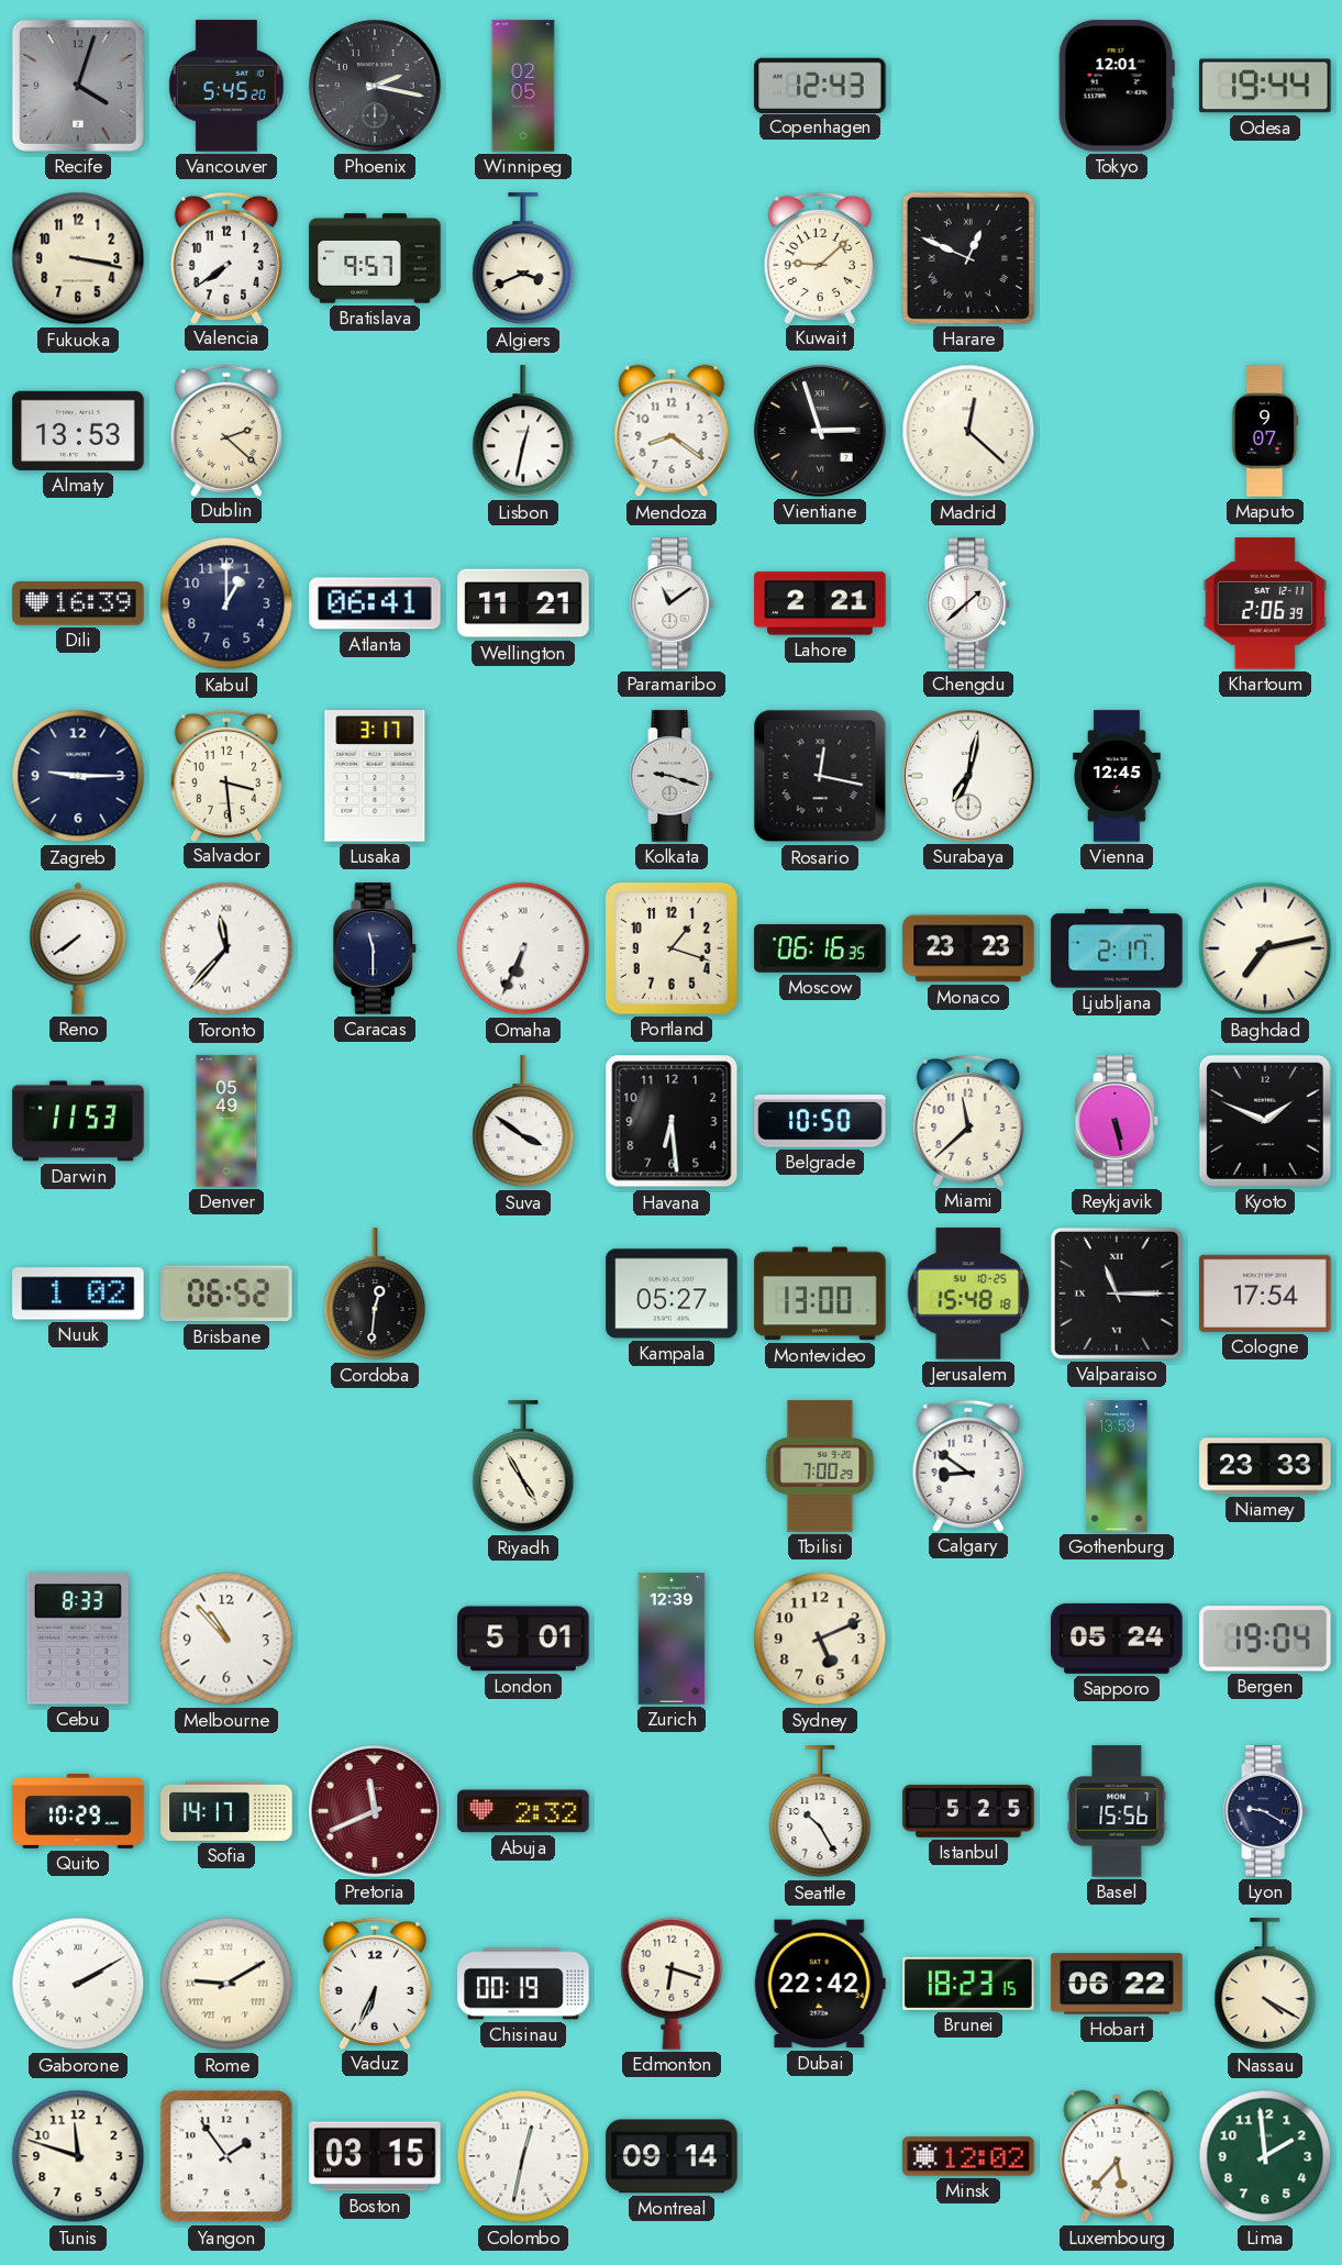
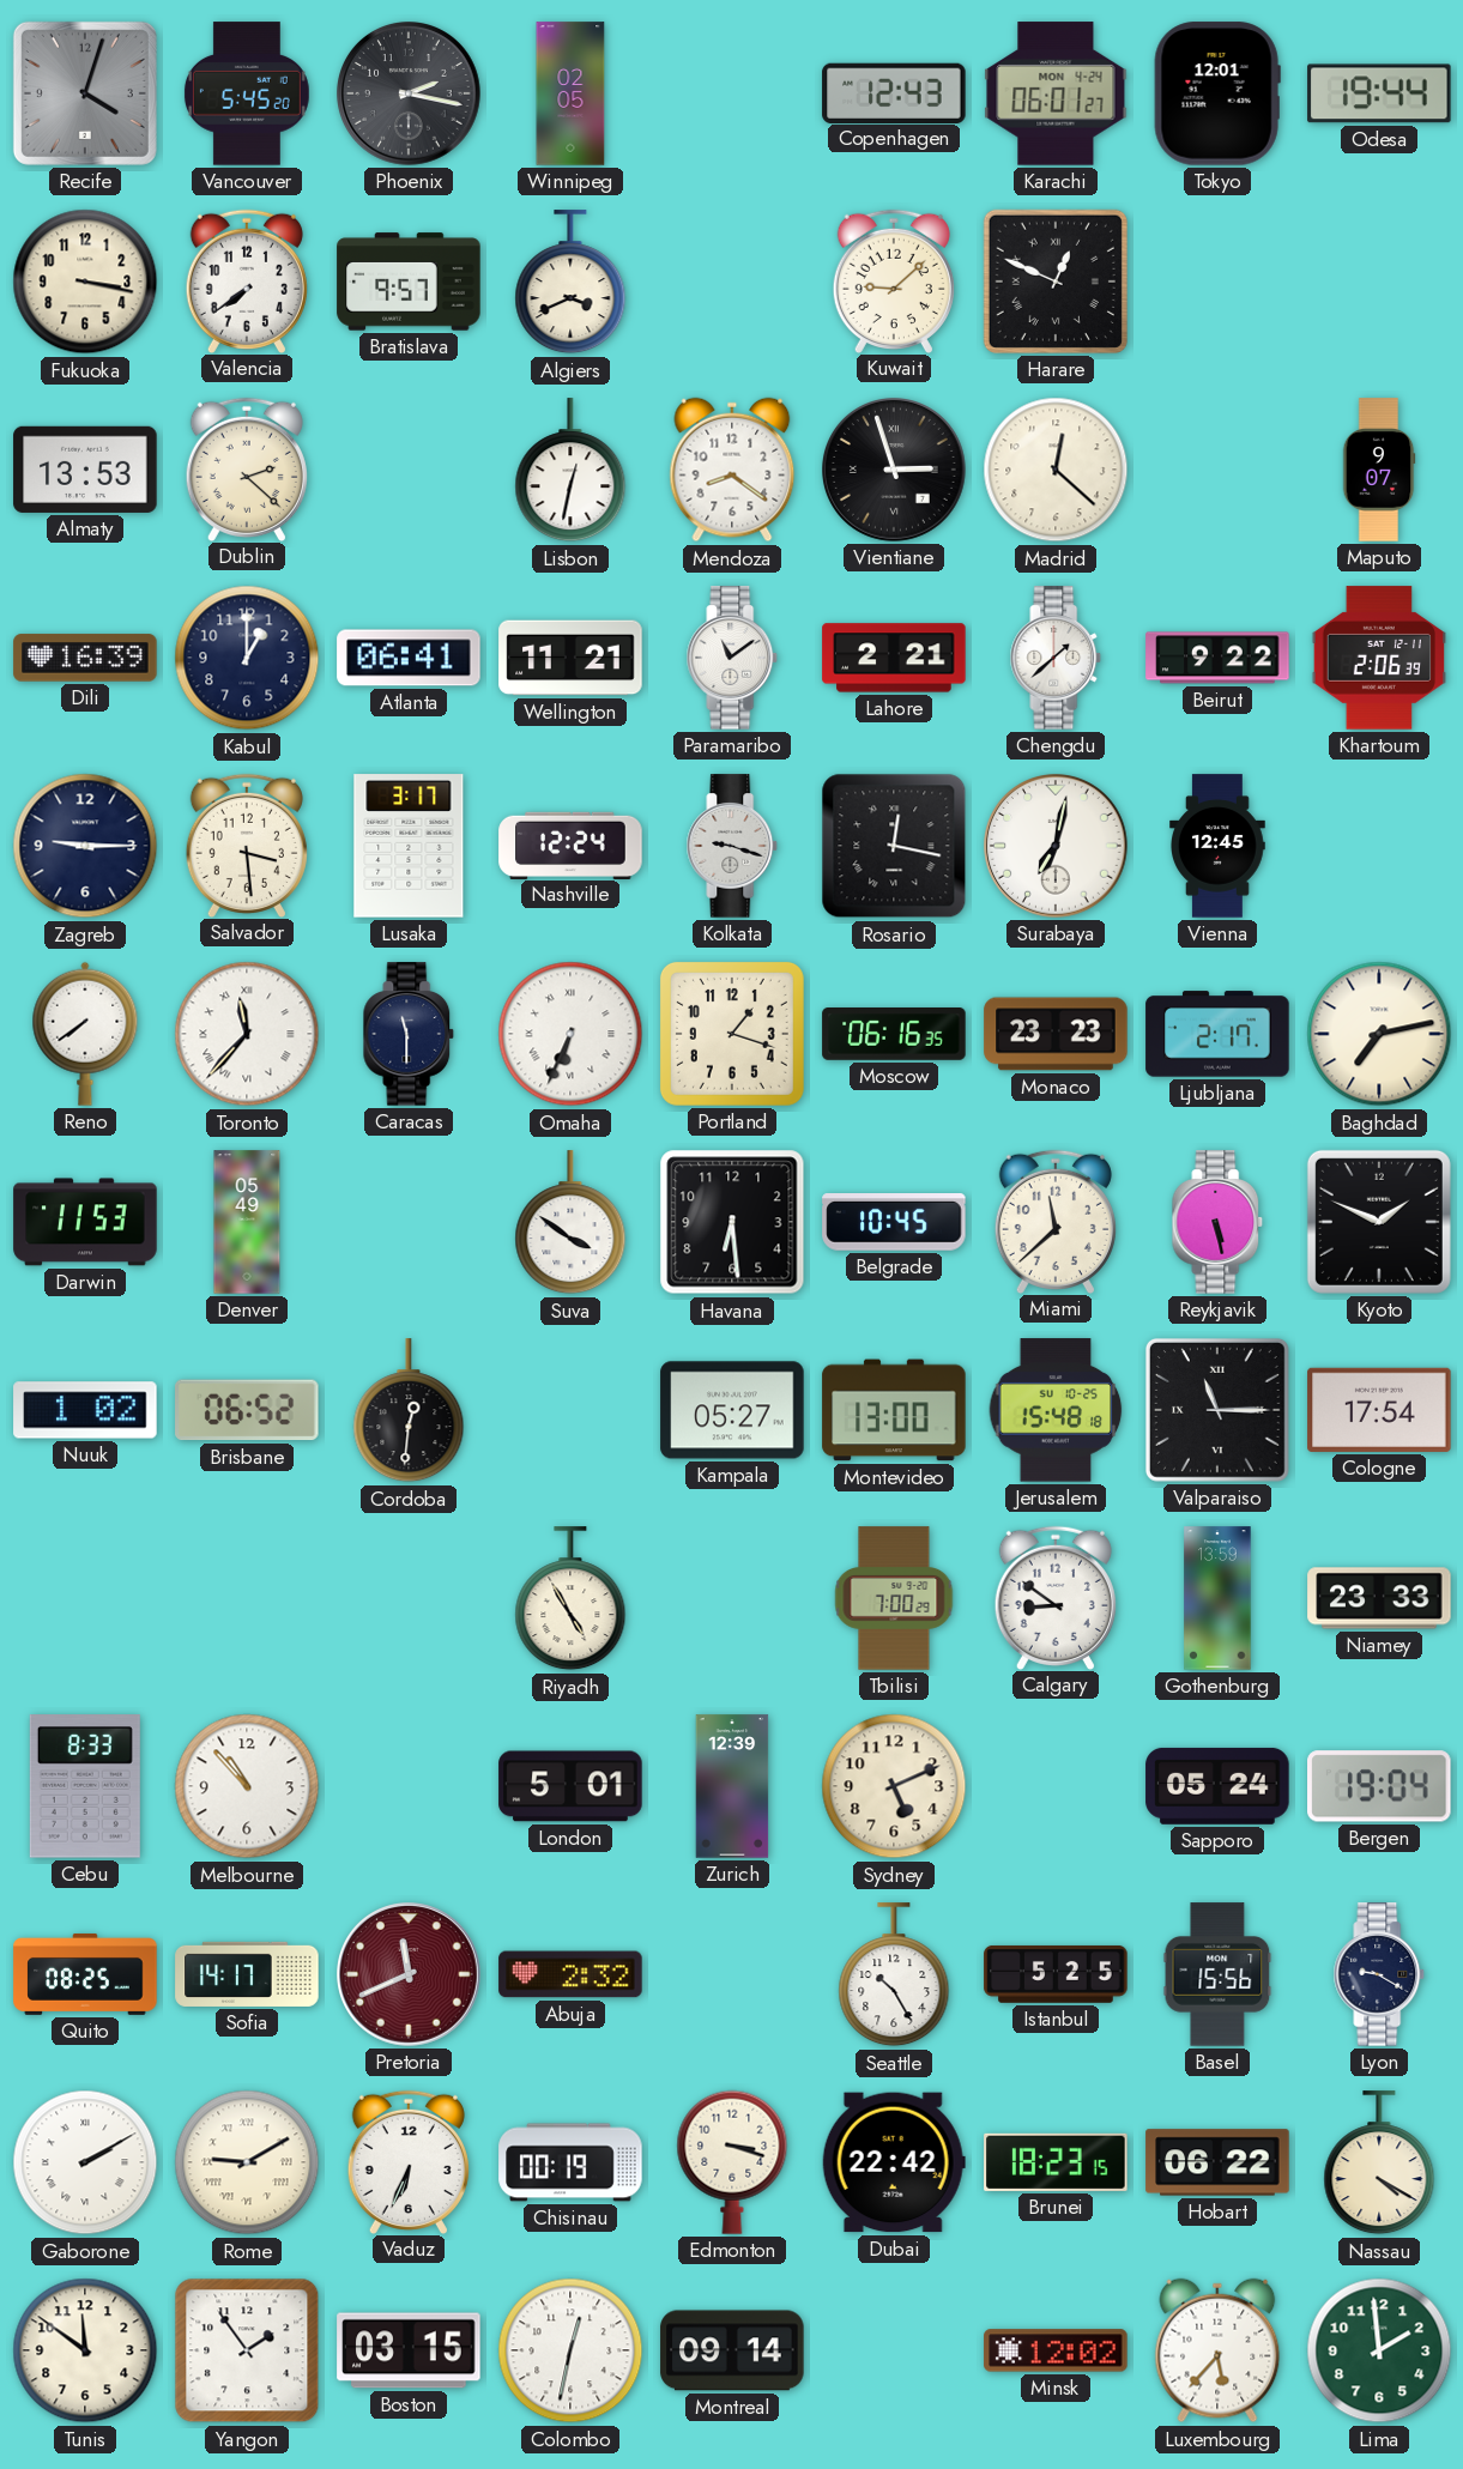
Karachi: none -> 06:01
Beirut: none -> 9:22
Nashville: none -> 12:24
Belgrade: 10:50 -> 10:45
Quito: 10:29 -> 08:25
Edmonton: 6:18 -> 3:18
Tunis: 11:48 -> 11:51
